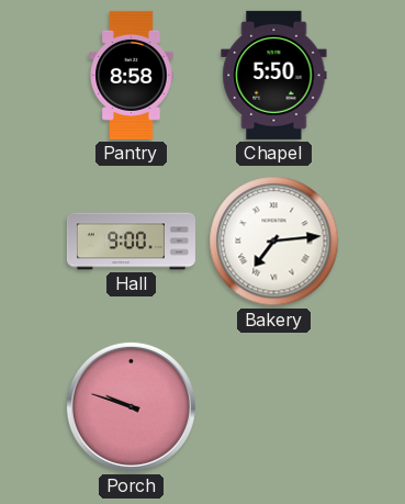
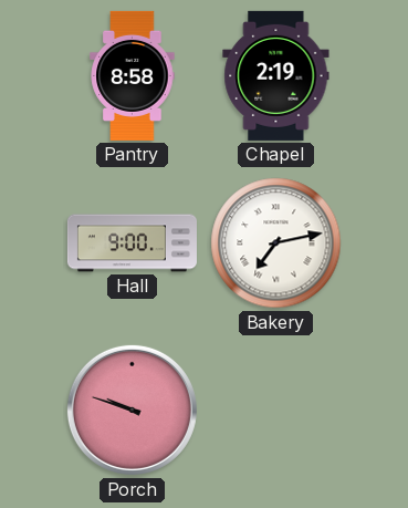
Chapel: 5:50 -> 2:19
Bakery: 7:14 -> 7:13
